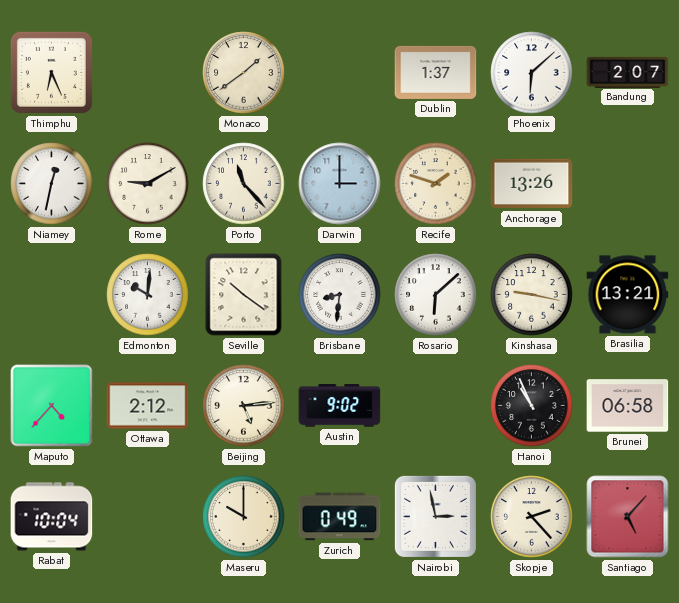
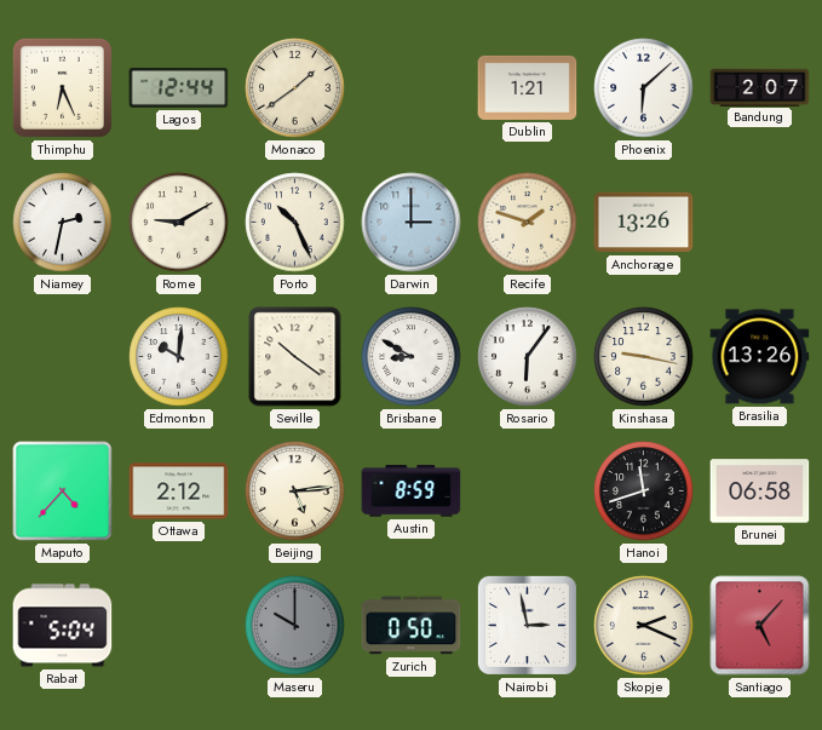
Lagos: none -> 12:44
Dublin: 1:37 -> 1:21
Niamey: 12:32 -> 2:32
Porto: 11:23 -> 10:26
Brisbane: 8:31 -> 8:50
Rosario: 6:08 -> 6:06
Brasilia: 13:21 -> 13:26
Austin: 9:02 -> 8:59
Hanoi: 10:56 -> 11:42
Rabat: 10:04 -> 5:04
Maseru dial: cream -> grey
Zurich: 0:49 -> 0:50
Skopje: 2:23 -> 2:19
